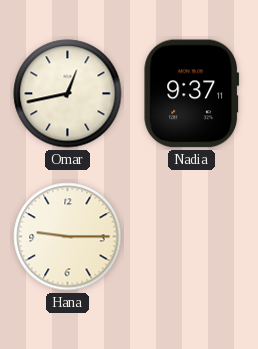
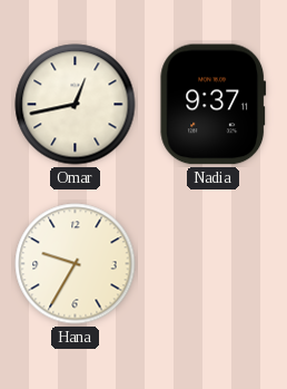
Hana: 9:15 -> 9:35
